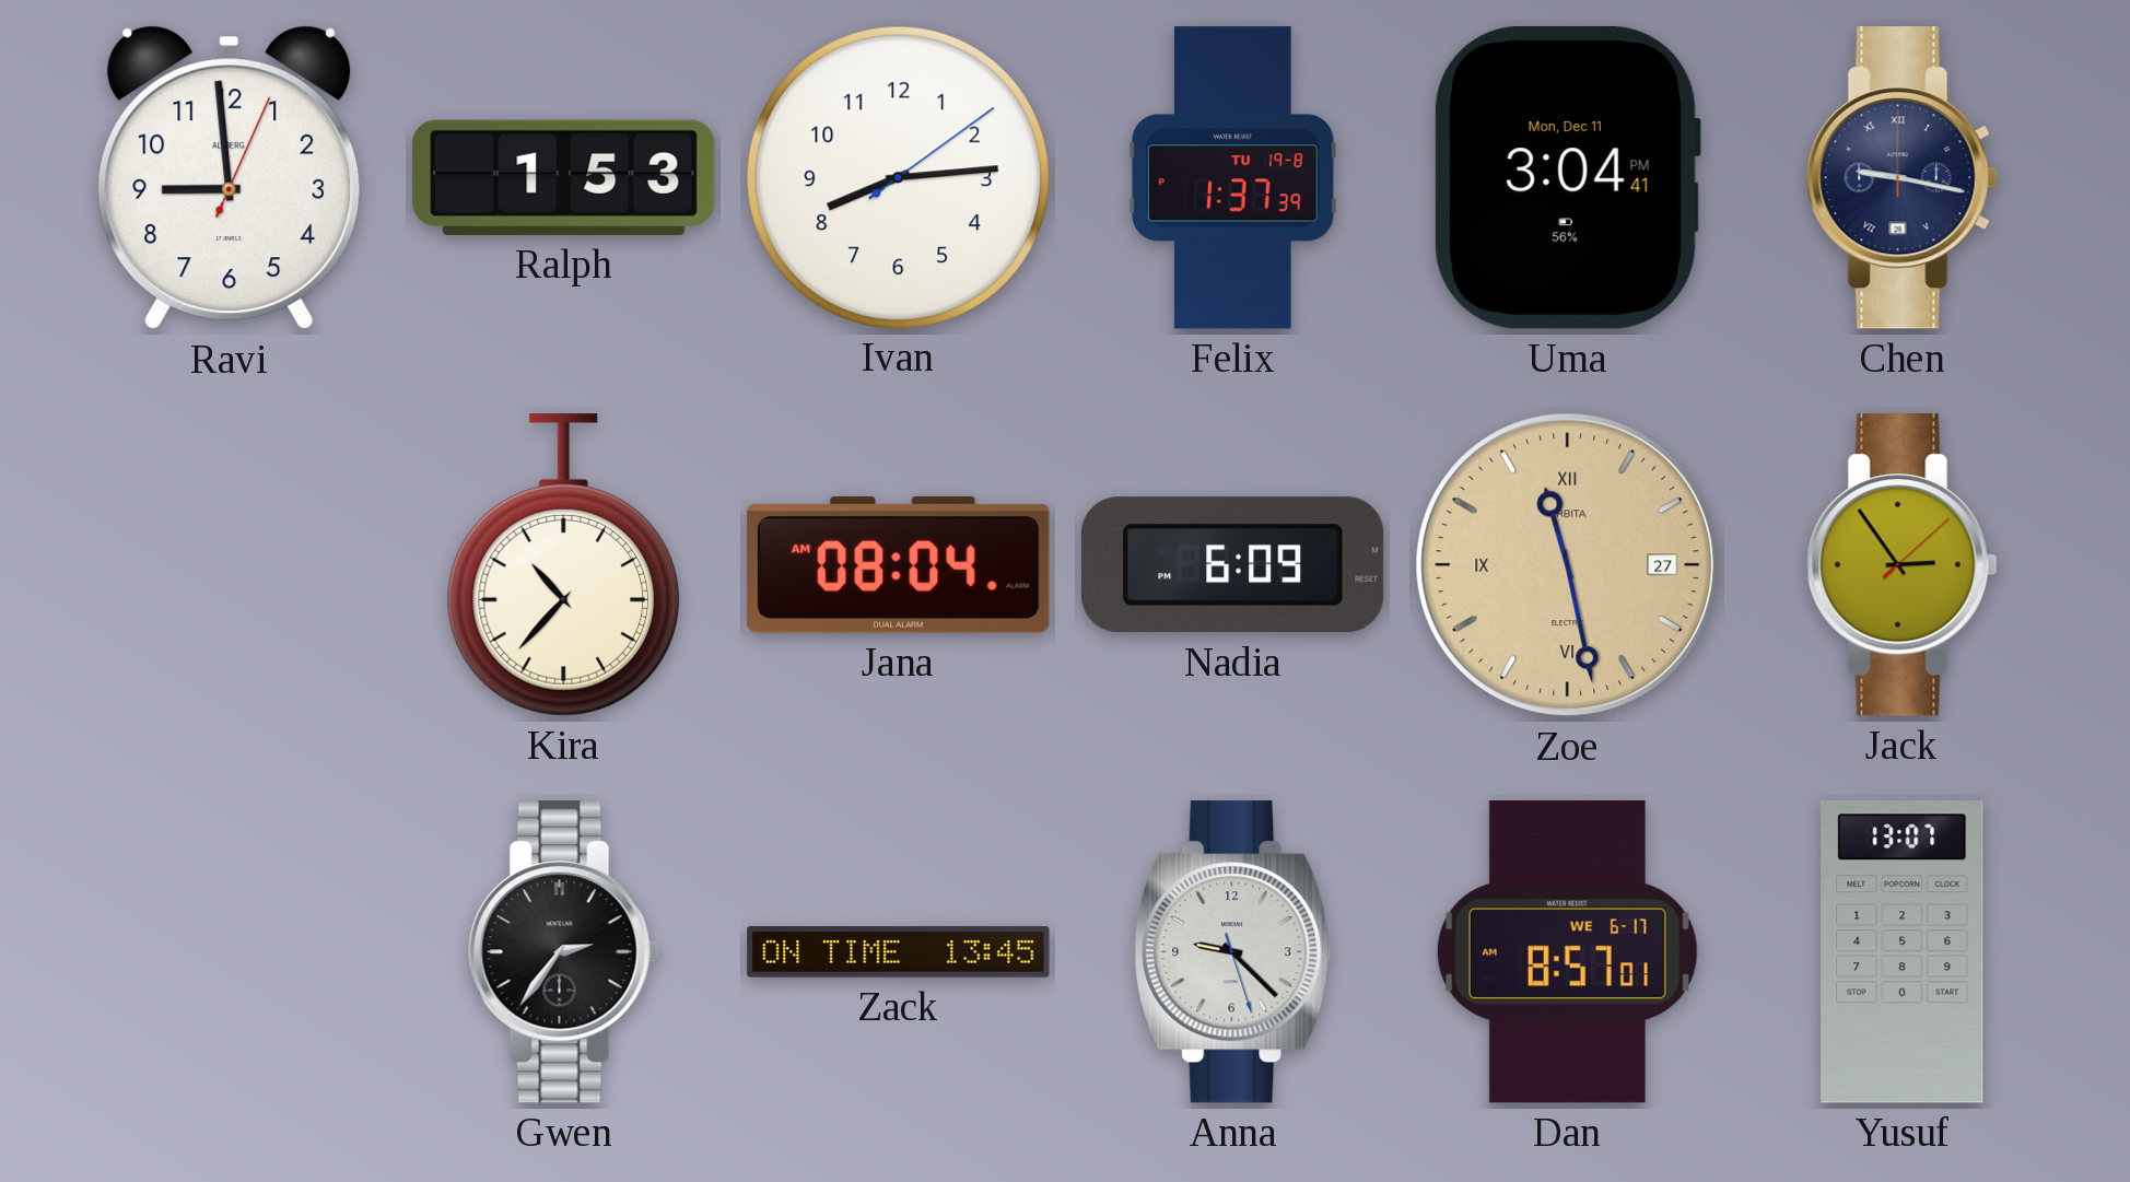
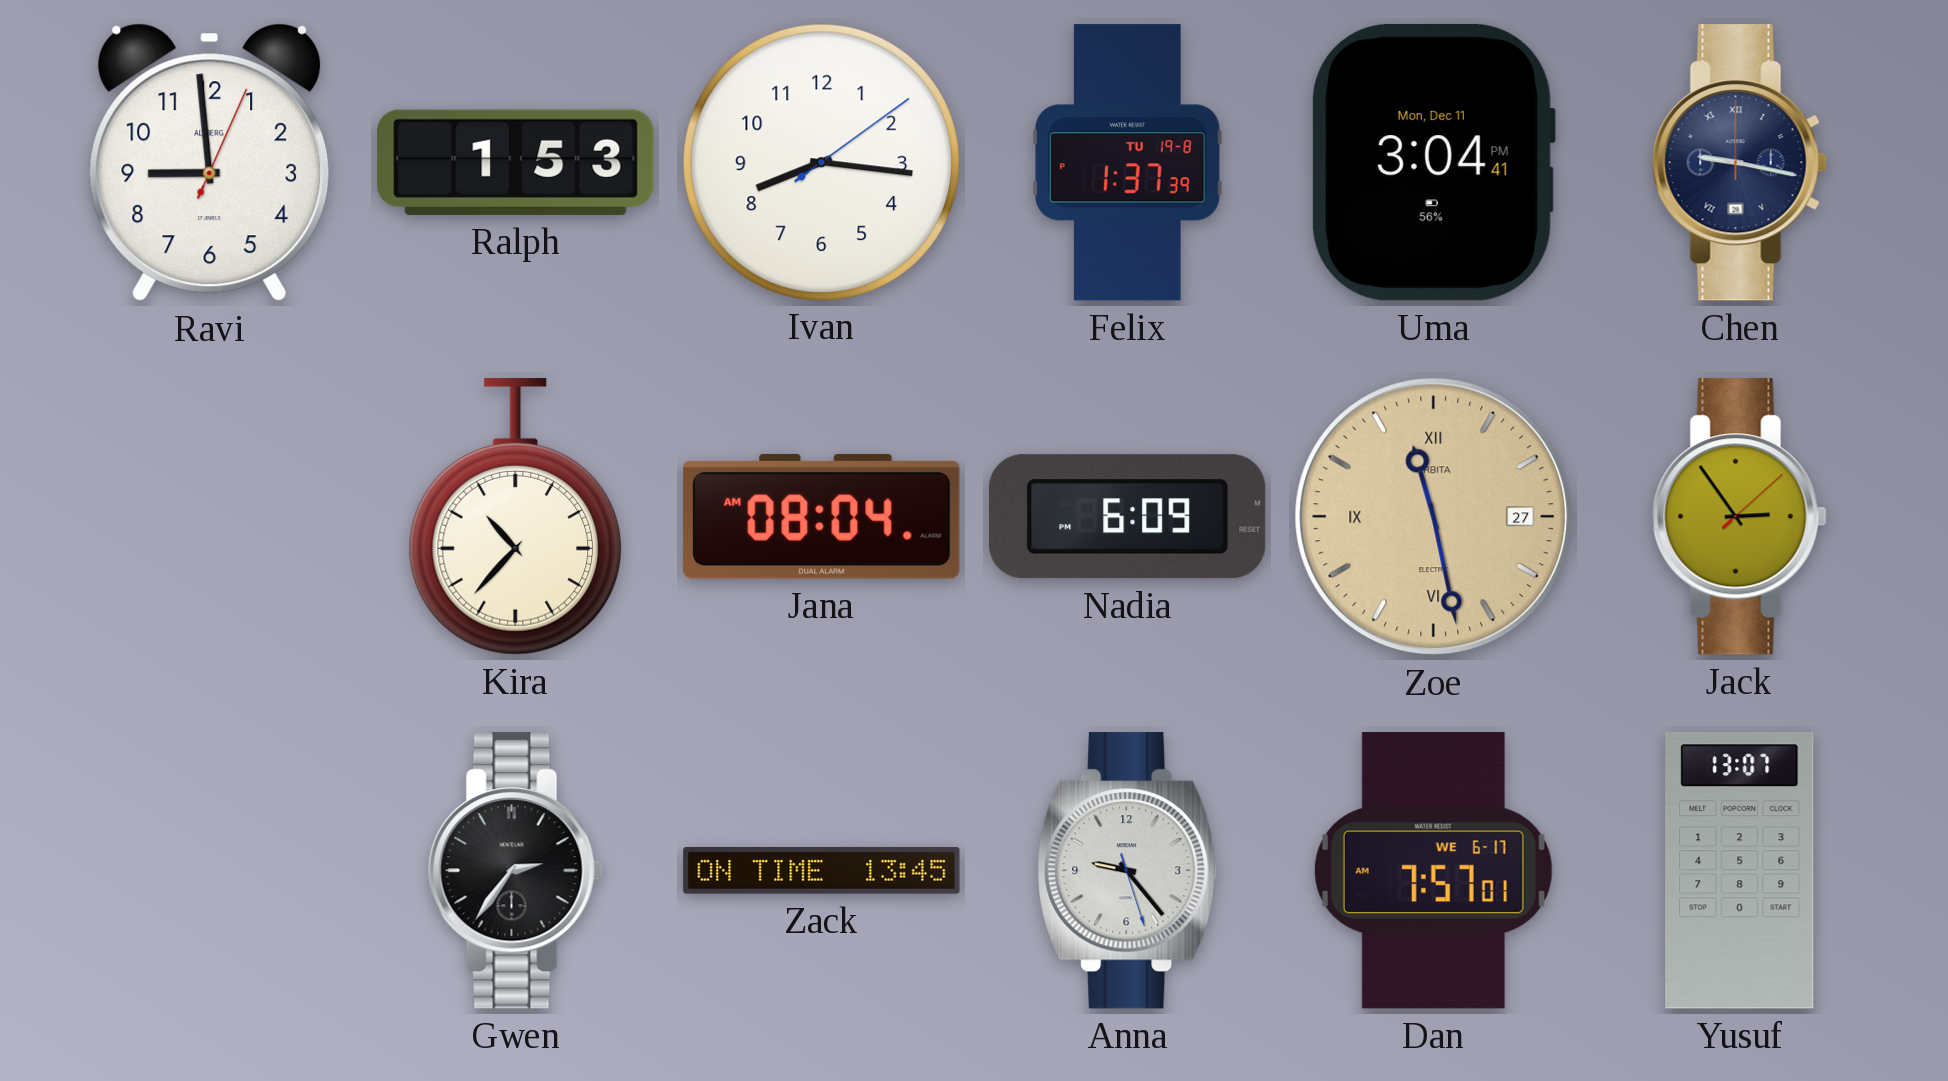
Ivan: 8:14 -> 8:16
Anna: 9:22 -> 9:23
Dan: 8:57 -> 7:57
